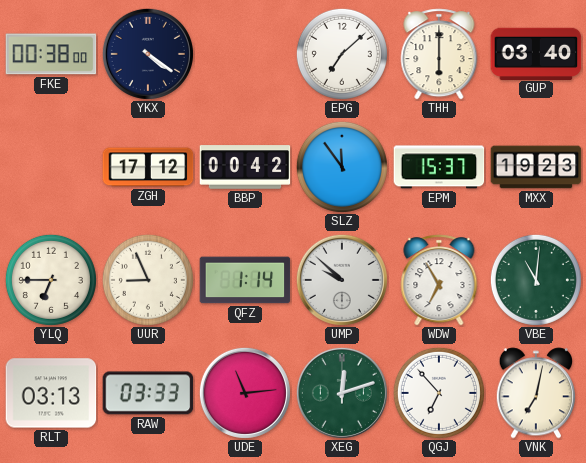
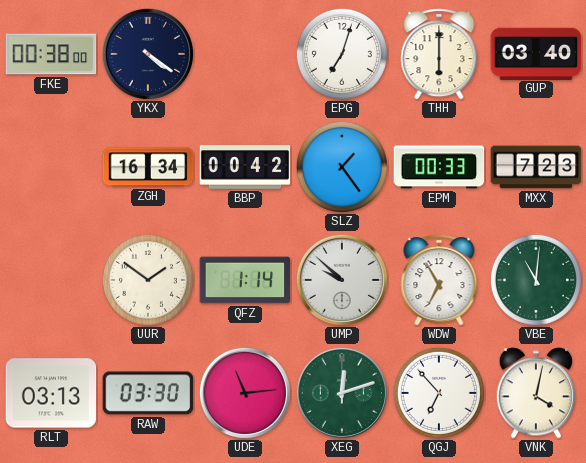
EPG: 7:08 -> 7:03
ZGH: 17:12 -> 16:34
SLZ: 11:54 -> 1:24
EPM: 15:37 -> 00:33
MXX: 19:23 -> 7:23
YLQ: 6:45 -> none
UUR: 8:56 -> 1:51
RAW: 03:33 -> 03:30
VNK: 7:02 -> 4:02
